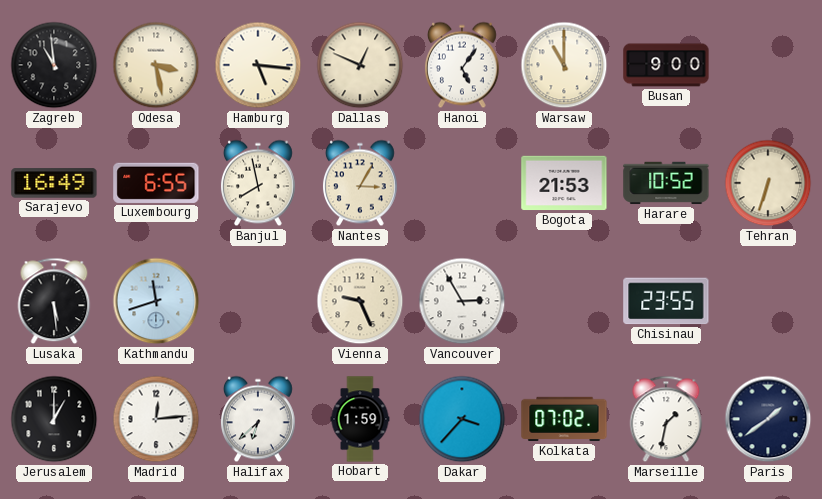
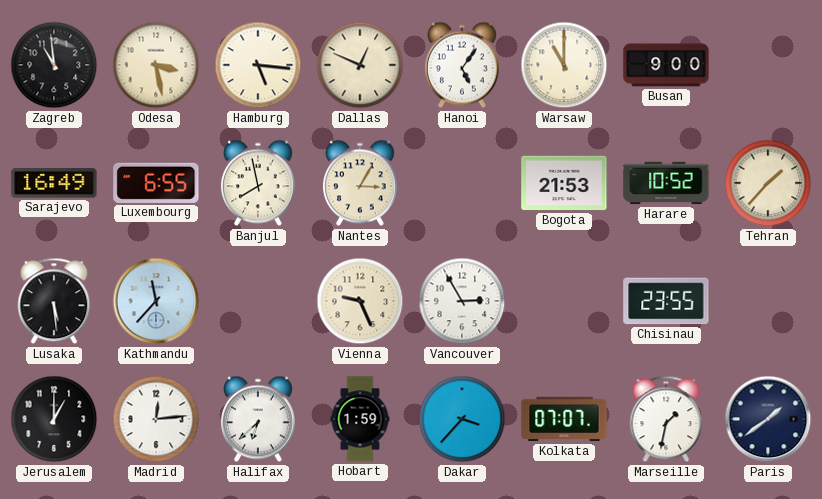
Tehran: 6:33 -> 1:37
Kathmandu: 11:42 -> 11:37
Kolkata: 07:02 -> 07:07
